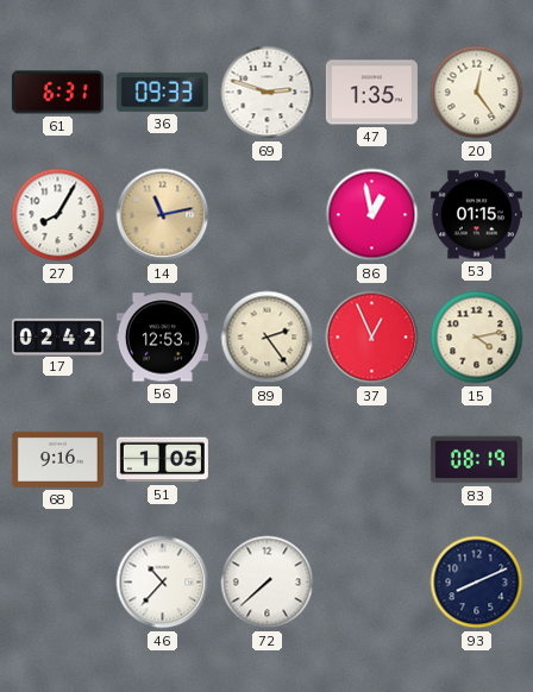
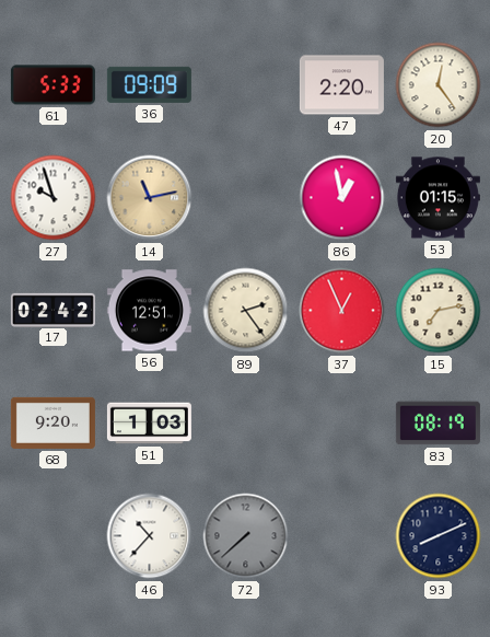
61: 6:31 -> 5:33
36: 09:33 -> 09:09
69: 2:48 -> none
47: 1:35 -> 2:20
27: 8:05 -> 9:57
56: 12:53 -> 12:51
15: 4:13 -> 7:13
68: 9:16 -> 9:20
51: 1:05 -> 1:03
72 dial: white -> grey
